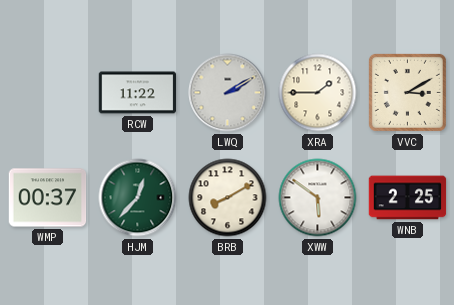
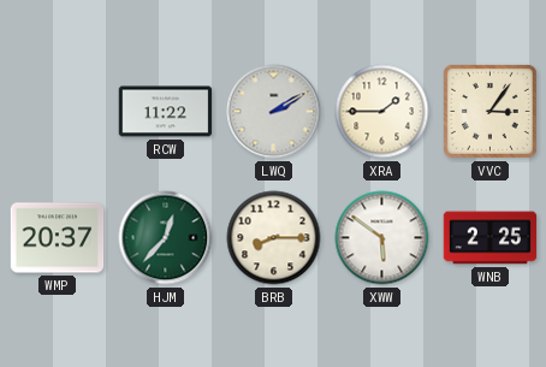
VVC: 3:10 -> 3:06
WMP: 00:37 -> 20:37
BRB: 8:10 -> 8:15
